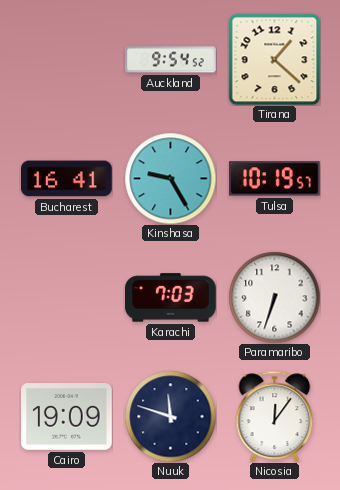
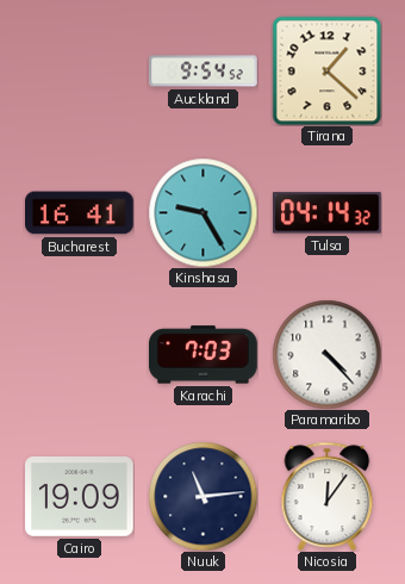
Tulsa: 10:19 -> 04:14
Paramaribo: 6:33 -> 4:23
Nuuk: 11:48 -> 11:14
